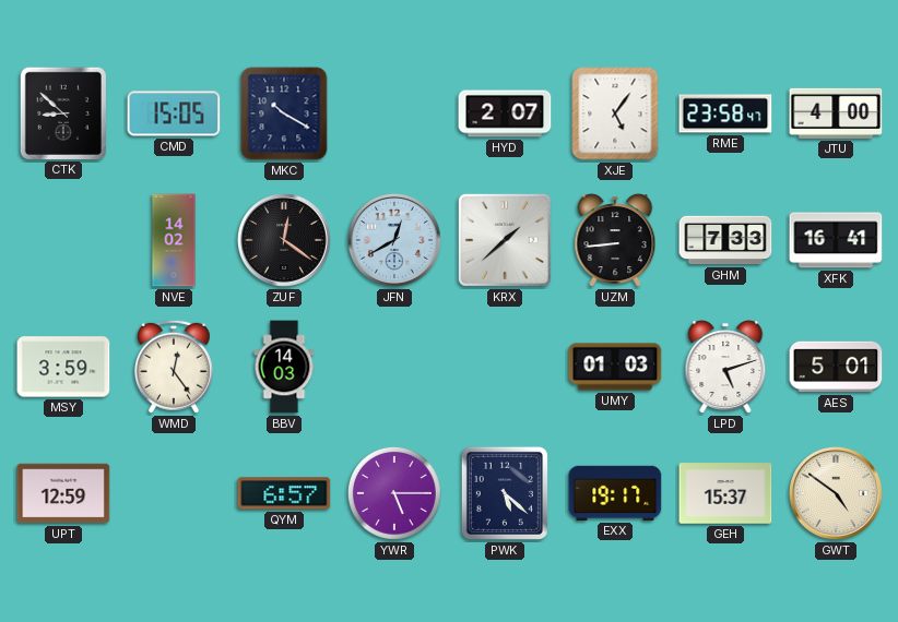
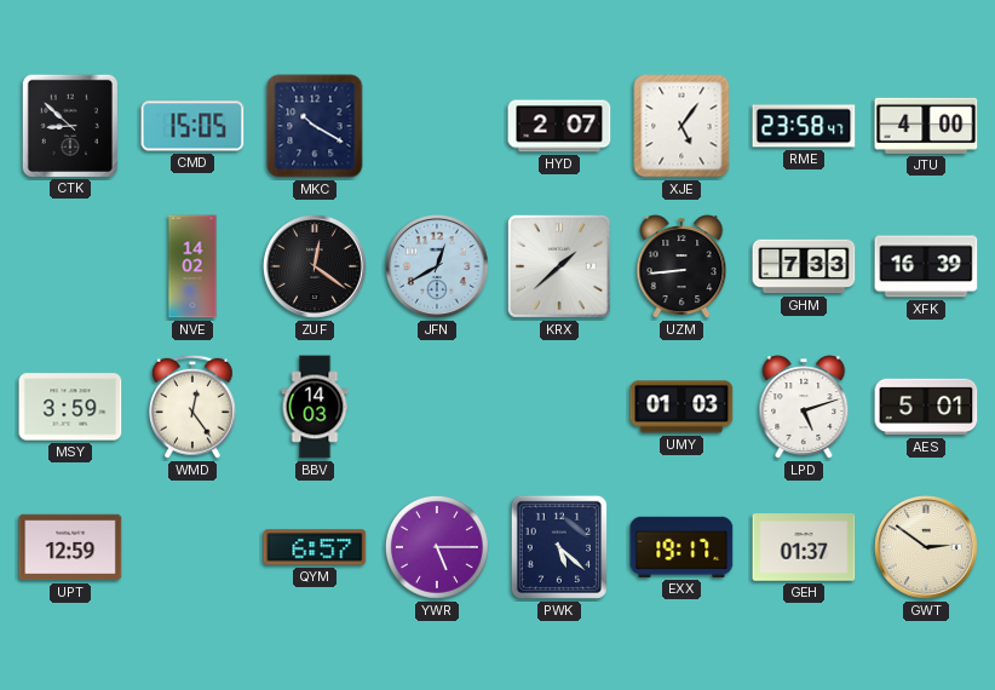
XFK: 16:41 -> 16:39
GEH: 15:37 -> 01:37
GWT: 4:51 -> 2:51
